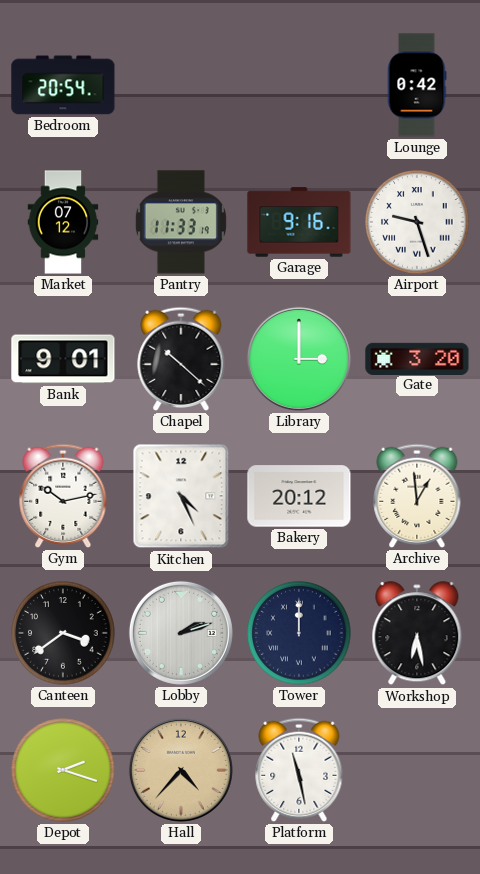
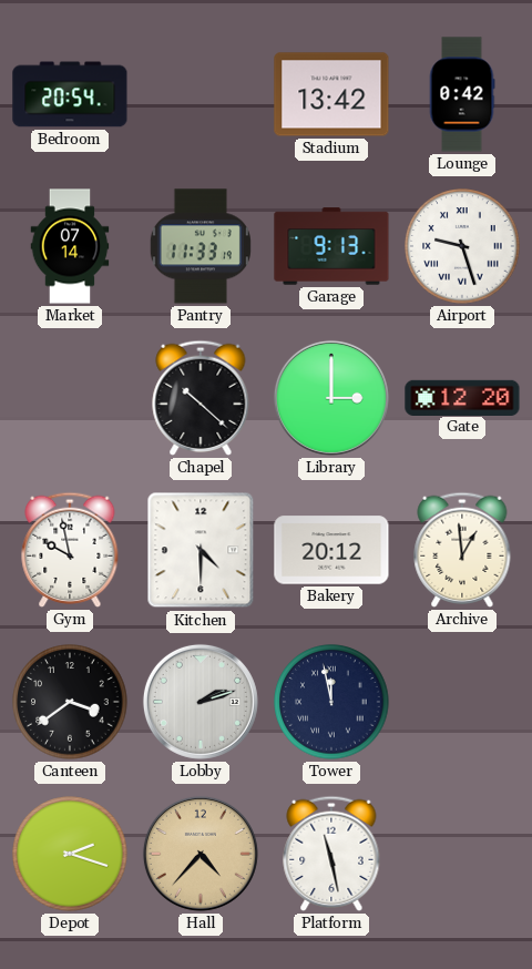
Stadium: none -> 13:42
Market: 07:12 -> 07:14
Garage: 9:16 -> 9:13
Bank: 9:01 -> none
Gate: 3:20 -> 12:20
Gym: 10:13 -> 9:58
Kitchen: 4:26 -> 4:30
Tower: 12:00 -> 11:58
Workshop: 6:28 -> none
